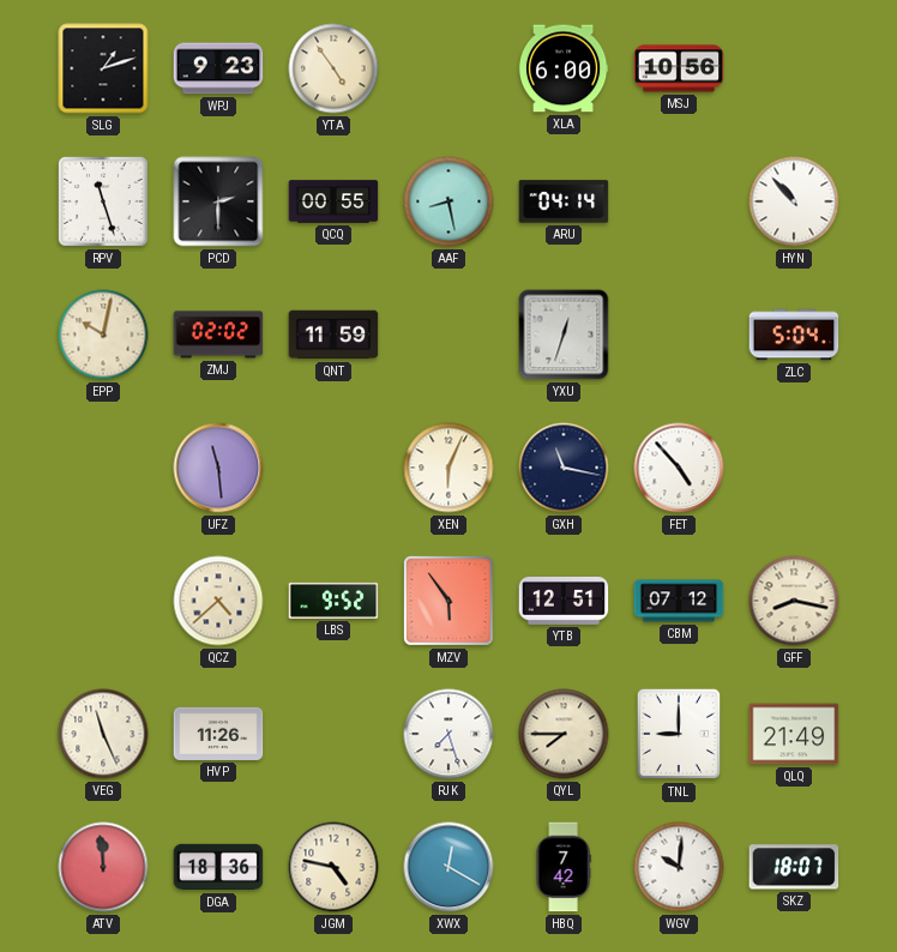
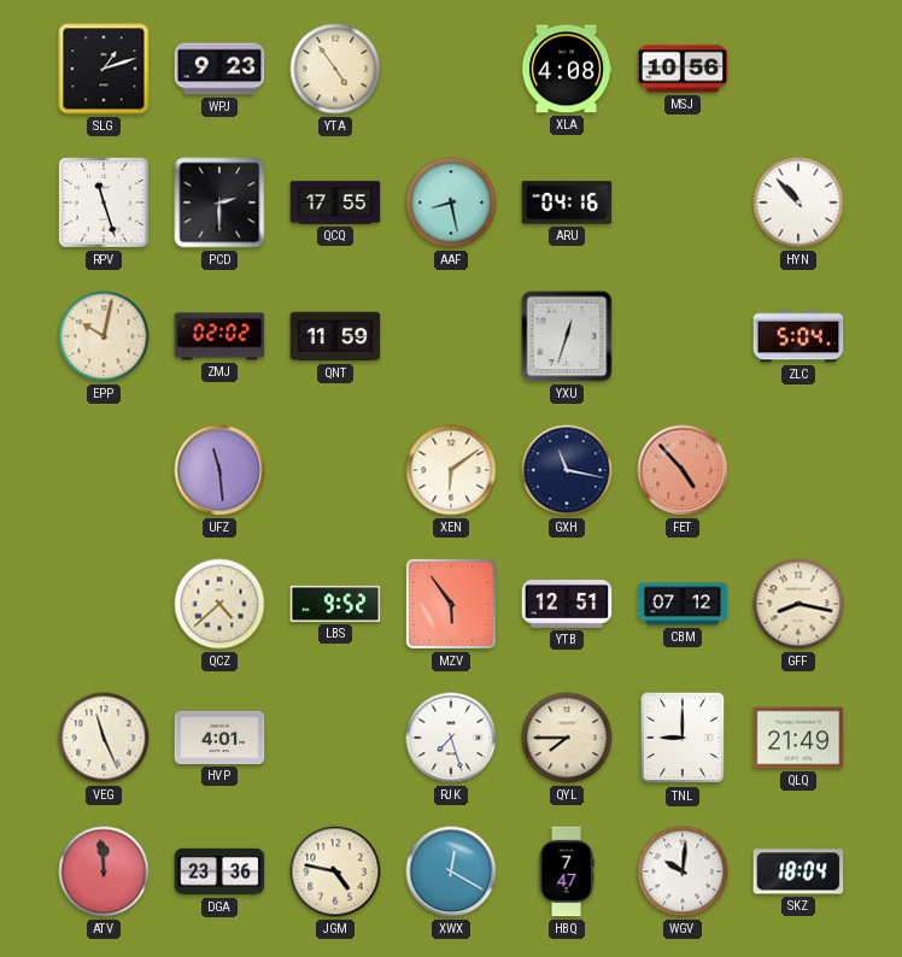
XLA: 6:00 -> 4:08
QCQ: 00:55 -> 17:55
ARU: 04:14 -> 04:16
XEN: 6:04 -> 6:09
FET dial: white -> salmon
HVP: 11:26 -> 4:01
DGA: 18:36 -> 23:36
HBQ: 7:42 -> 7:47
SKZ: 18:07 -> 18:04
